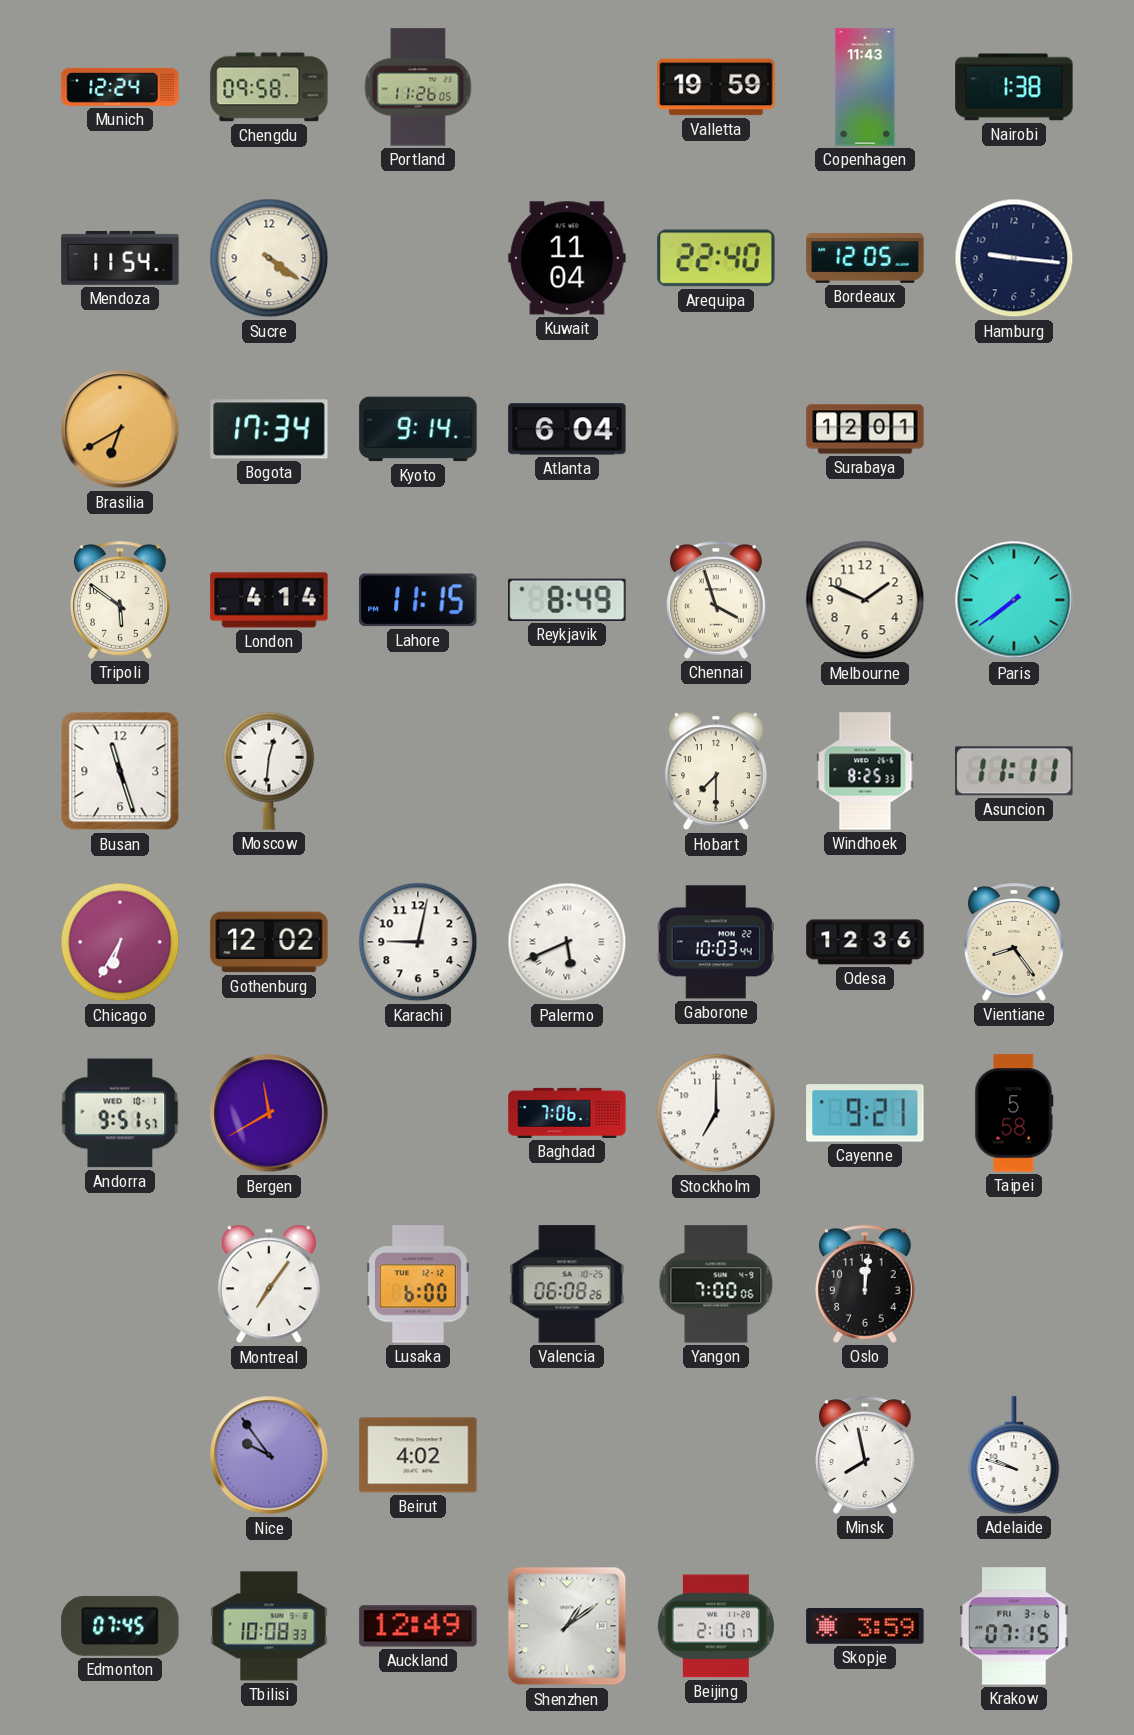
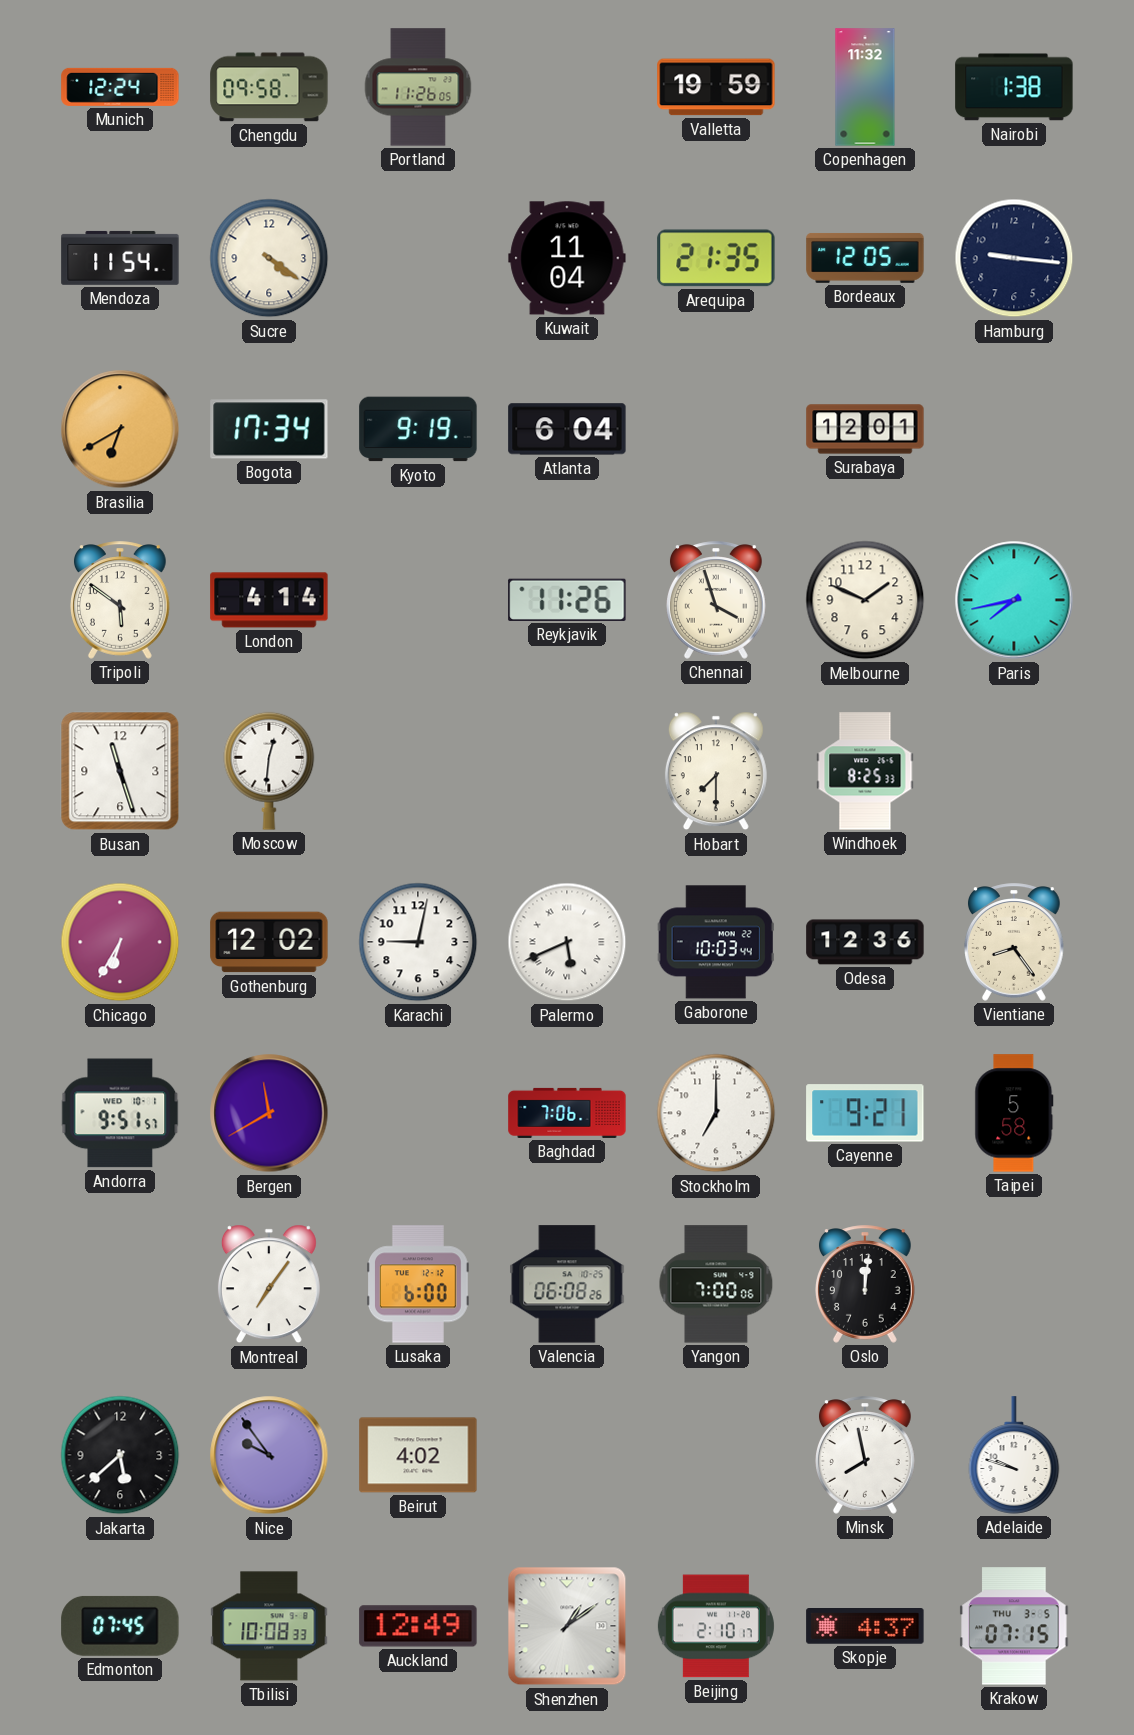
Copenhagen: 11:43 -> 11:32
Arequipa: 22:40 -> 21:35
Kyoto: 9:14 -> 9:19
Lahore: 11:15 -> none
Reykjavik: 8:49 -> 11:26
Paris: 7:39 -> 7:43
Asuncion: 11:11 -> none
Jakarta: none -> 5:38
Skopje: 3:59 -> 4:37
Krakow date: FRI 3-6 -> THU 3-5
